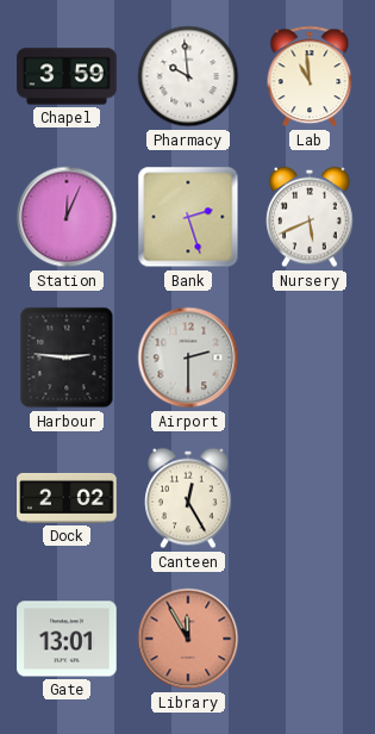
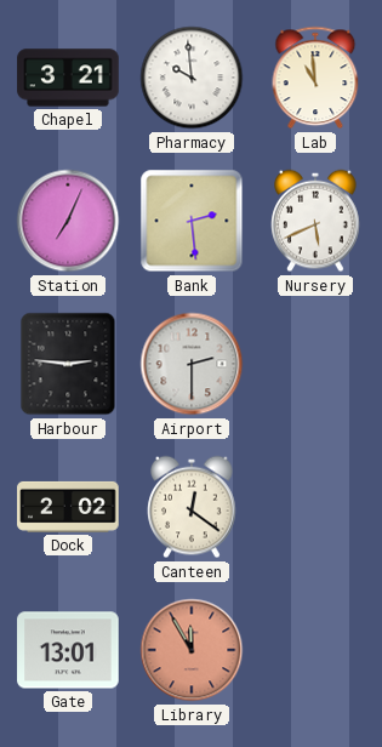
Chapel: 3:59 -> 3:21
Station: 12:04 -> 7:04
Bank: 2:27 -> 2:29
Canteen: 12:25 -> 12:21
